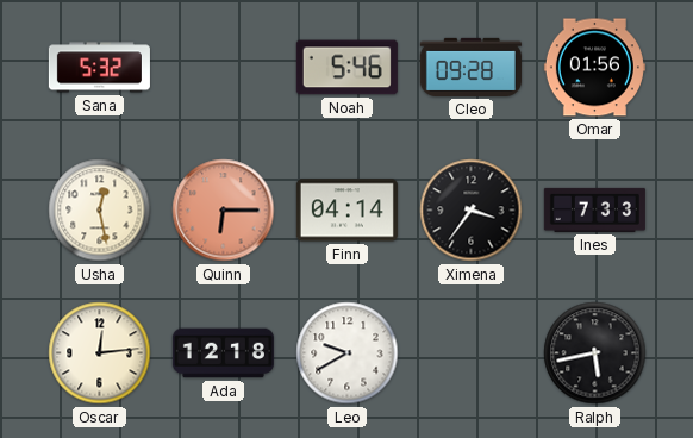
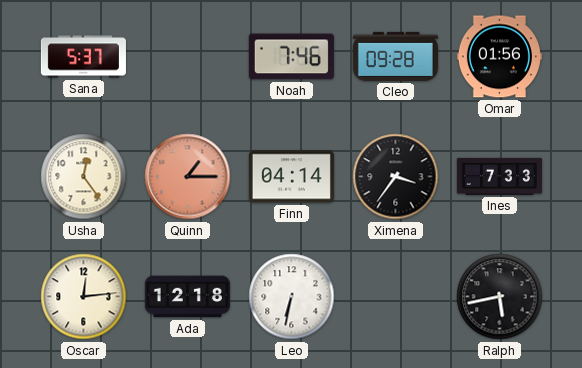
Sana: 5:32 -> 5:37
Noah: 5:46 -> 7:46
Usha: 12:28 -> 12:24
Quinn: 6:15 -> 1:15
Leo: 9:40 -> 6:32
